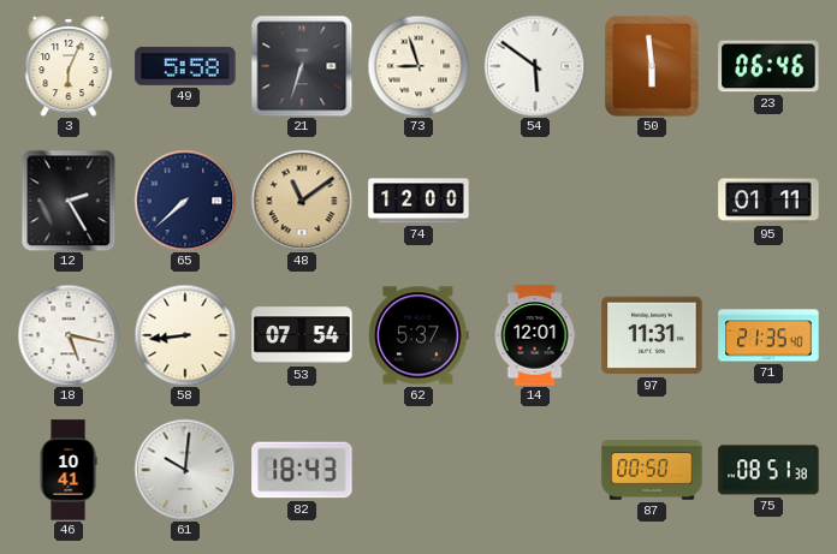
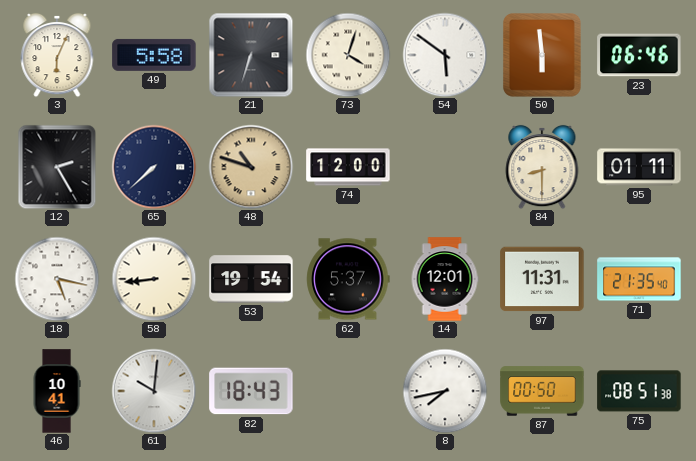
73: 8:57 -> 4:03
48: 11:09 -> 10:48
84: none -> 8:30
53: 07:54 -> 19:54
8: none -> 7:43
